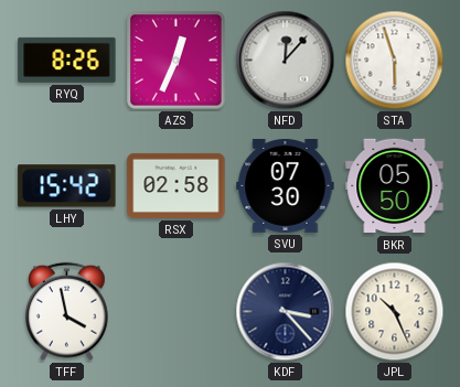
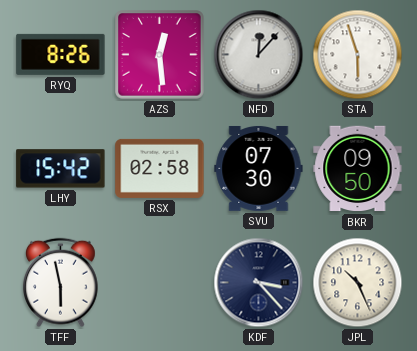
AZS: 12:34 -> 12:29
BKR: 05:50 -> 09:50
TFF: 3:58 -> 5:58
